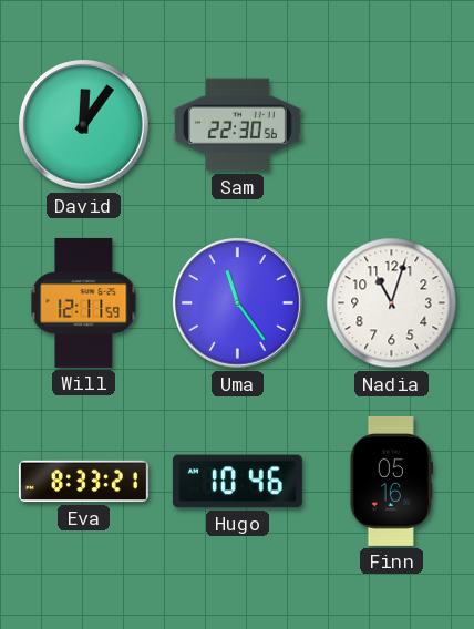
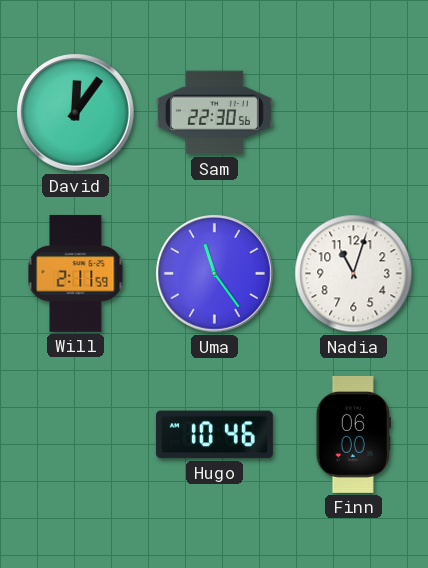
Will: 12:11 -> 2:11
Eva: 8:33 -> none
Finn: 05:16 -> 06:00
